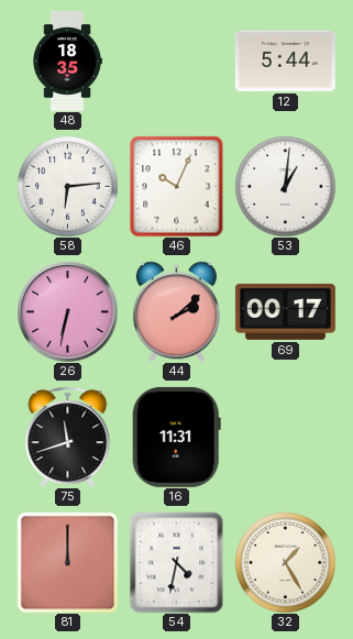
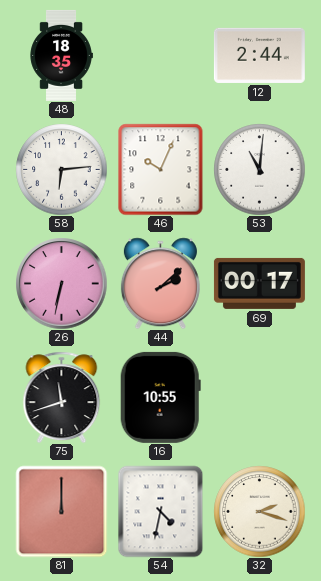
12: 5:44 -> 2:44
53: 1:01 -> 11:01
16: 11:31 -> 10:55
32: 1:25 -> 2:18
